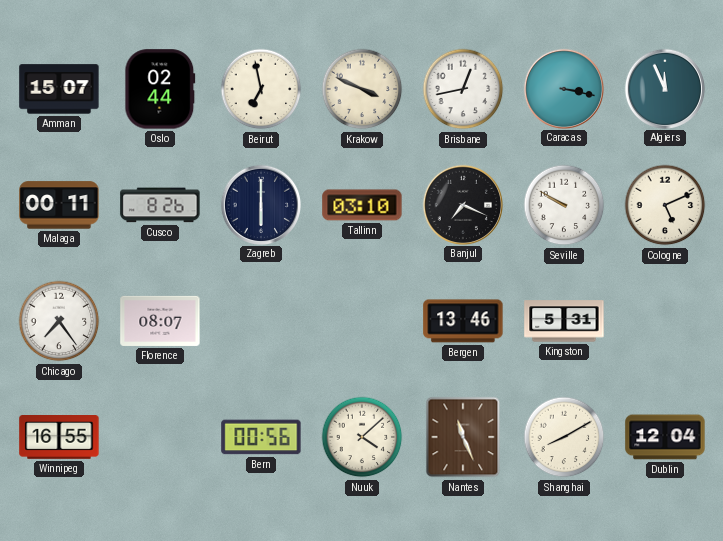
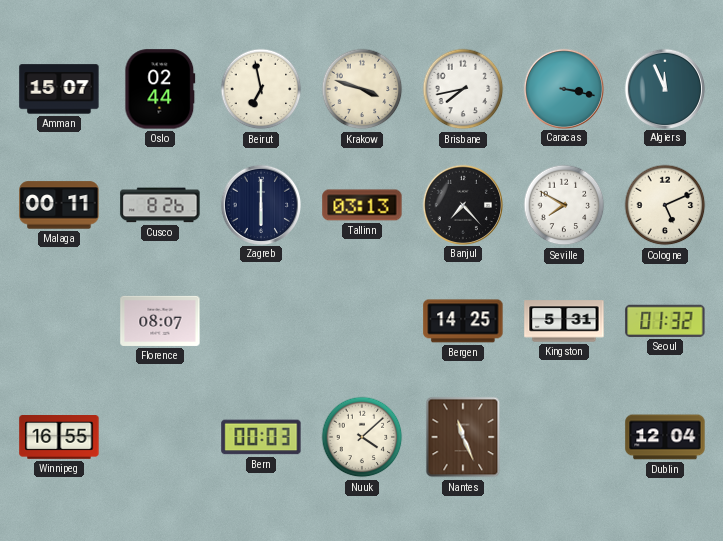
Krakow: 3:49 -> 3:48
Brisbane: 12:43 -> 7:43
Tallinn: 03:10 -> 03:13
Banjul: 7:19 -> 7:23
Seville: 9:50 -> 7:50
Chicago: 7:24 -> none
Bergen: 13:46 -> 14:25
Seoul: none -> 01:32
Bern: 00:56 -> 00:03
Shanghai: 8:10 -> none
